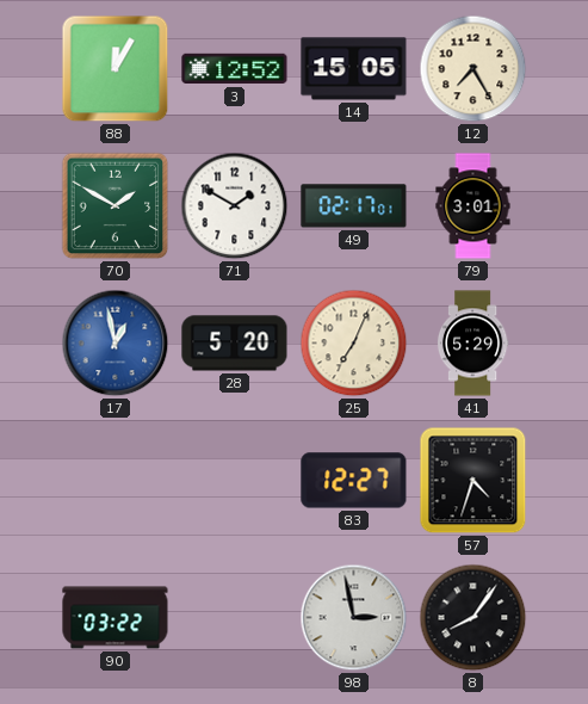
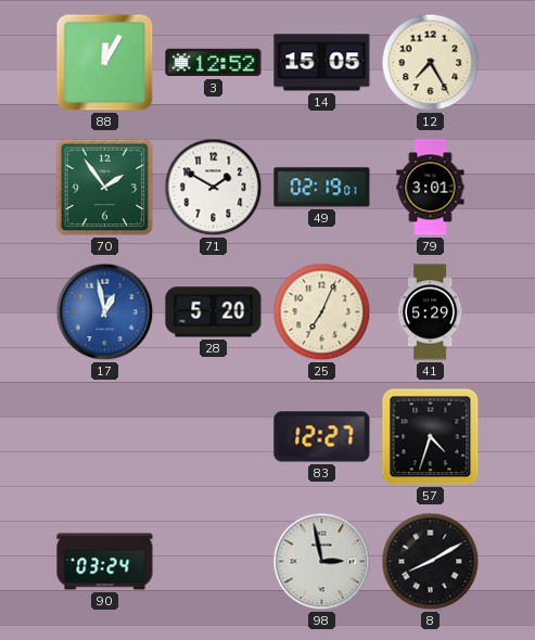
70: 1:50 -> 1:54
49: 02:17 -> 02:19
90: 03:22 -> 03:24
8: 8:06 -> 8:10
